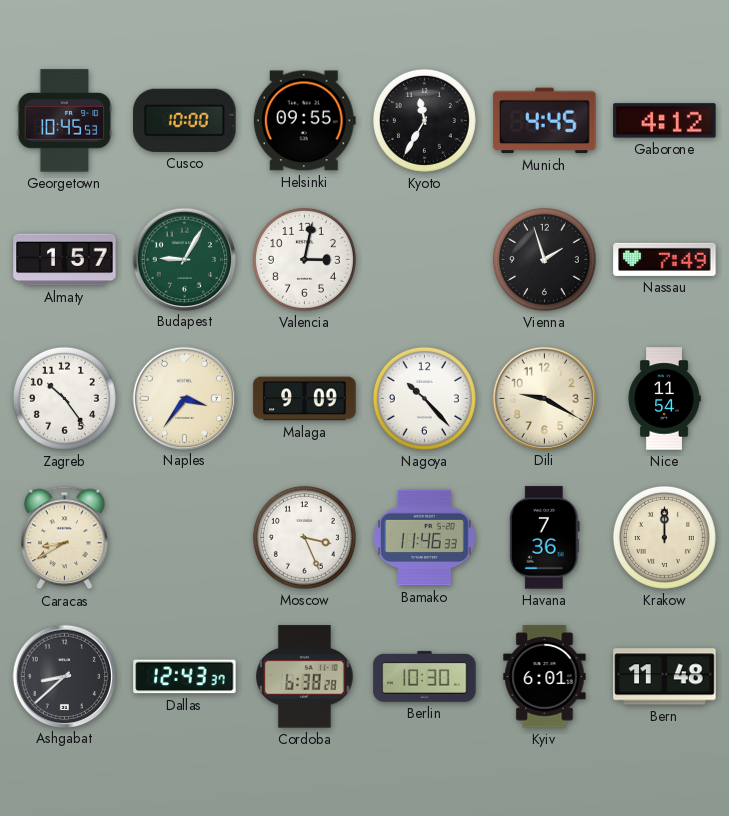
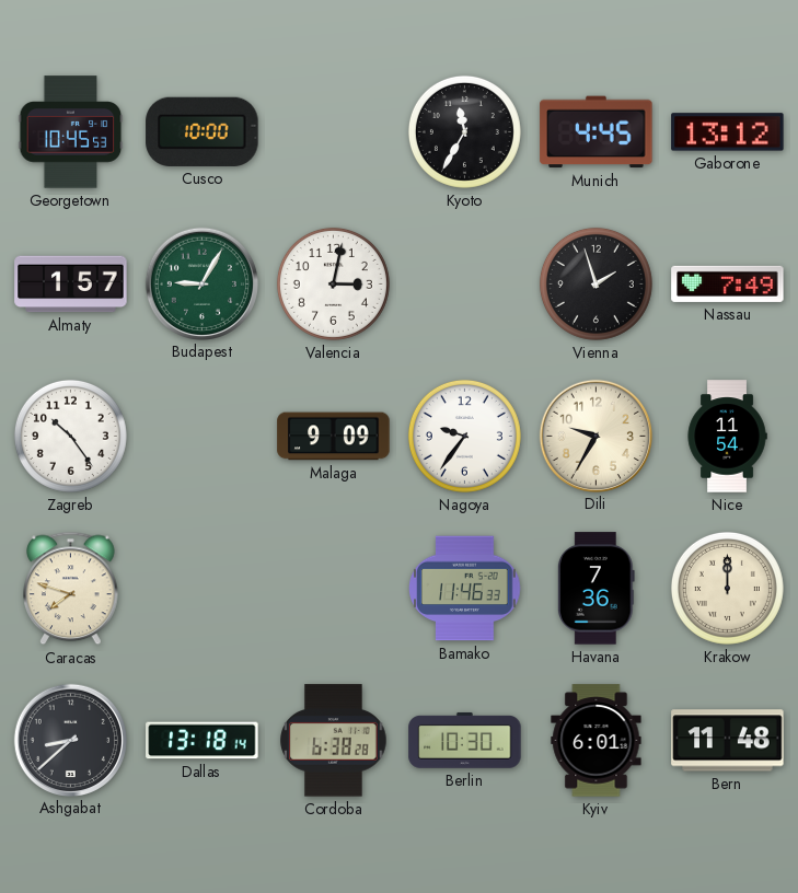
Helsinki: 09:55 -> none
Gaborone: 4:12 -> 13:12
Naples: 3:36 -> none
Nagoya: 10:23 -> 9:36
Dili: 9:20 -> 9:35
Caracas: 8:40 -> 7:48
Moscow: 3:26 -> none
Dallas: 12:43 -> 13:18
